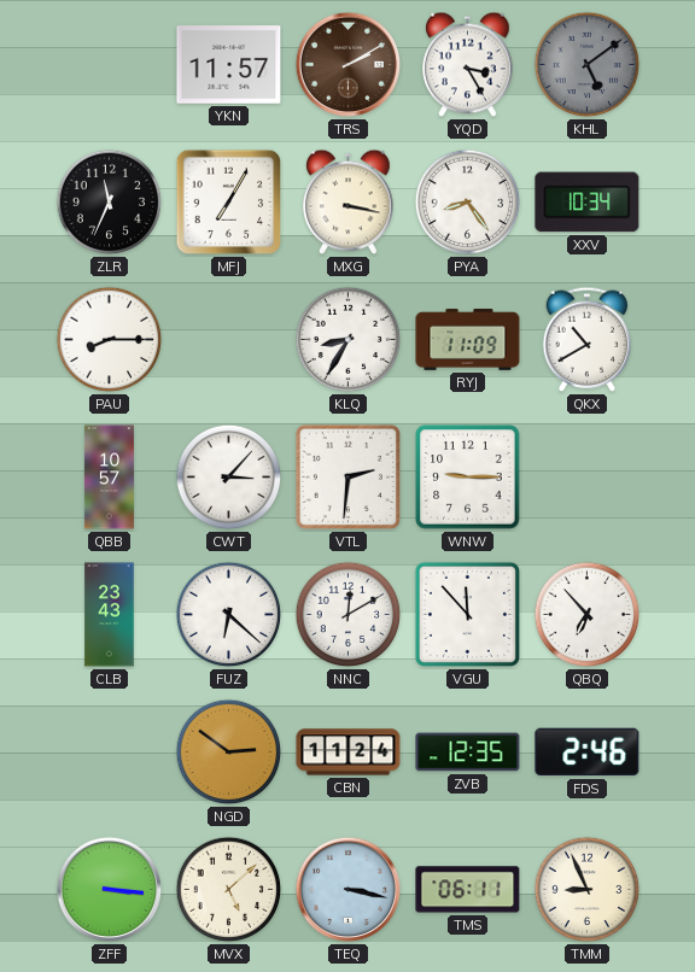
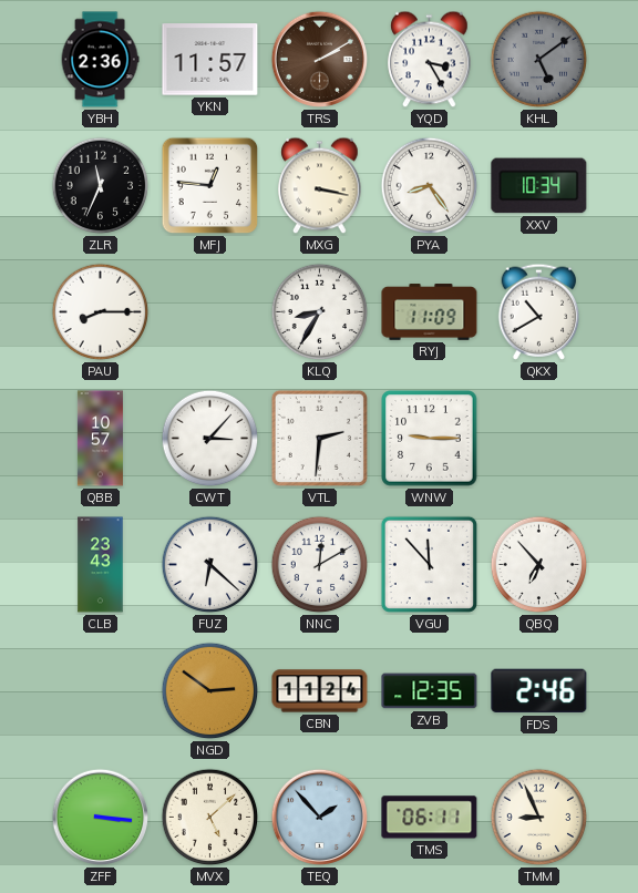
YBH: none -> 2:36
MFJ: 7:05 -> 12:46
TEQ: 3:17 -> 1:53
